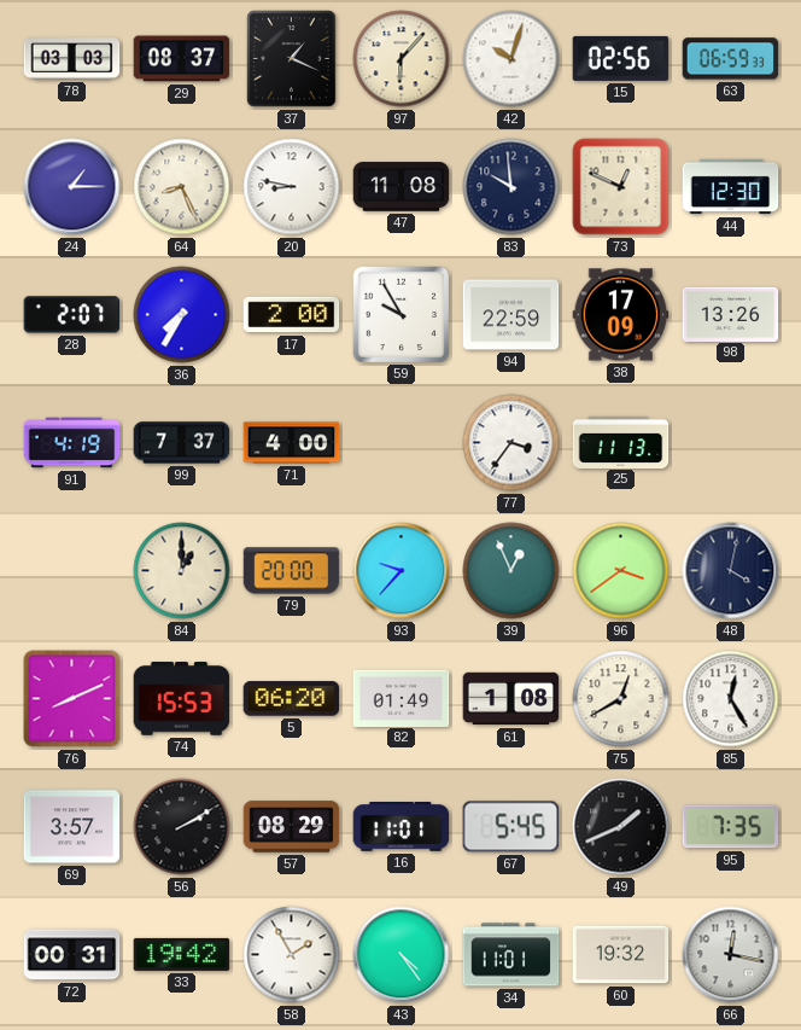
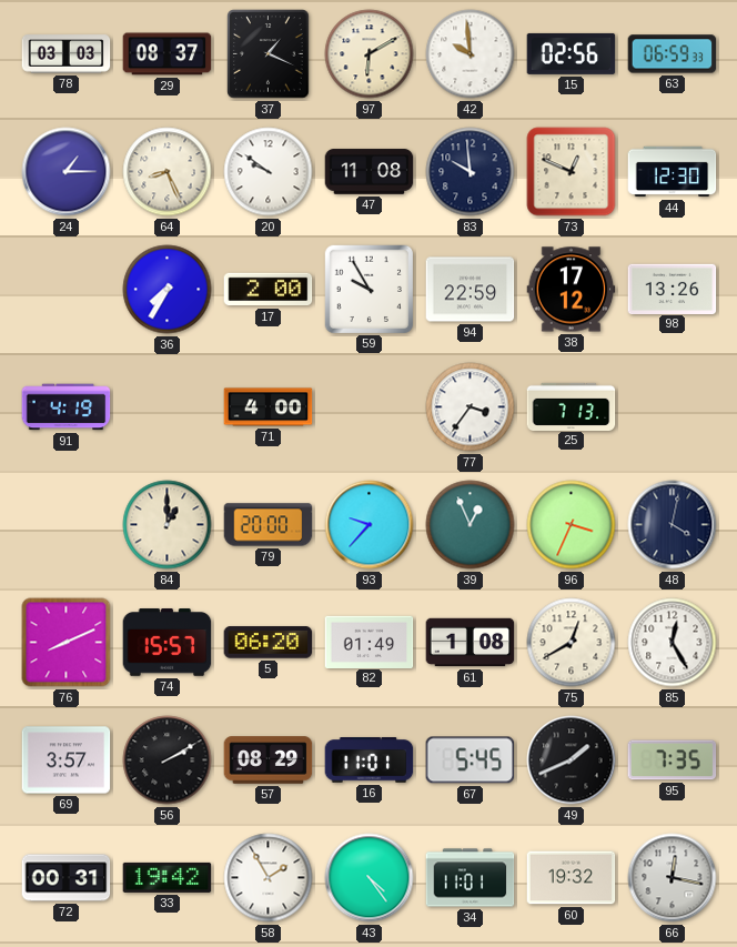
97: 6:07 -> 6:10
42: 10:03 -> 9:59
20: 8:47 -> 9:51
28: 2:07 -> none
38: 17:09 -> 17:12
99: 7:37 -> none
25: 11:13 -> 7:13
96: 3:39 -> 3:34
74: 15:53 -> 15:57
